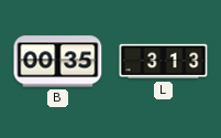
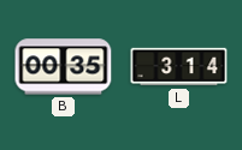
L: 3:13 -> 3:14
